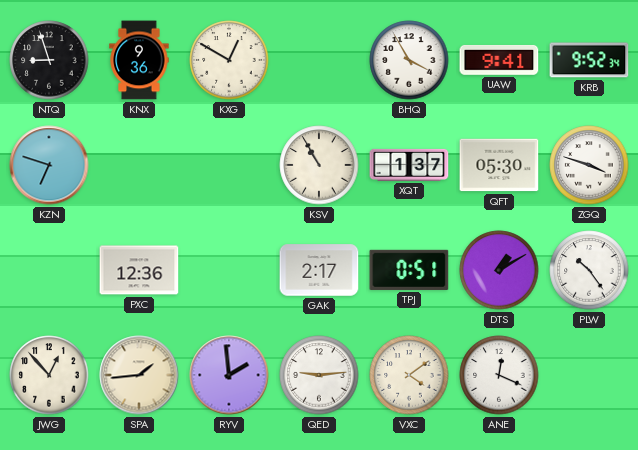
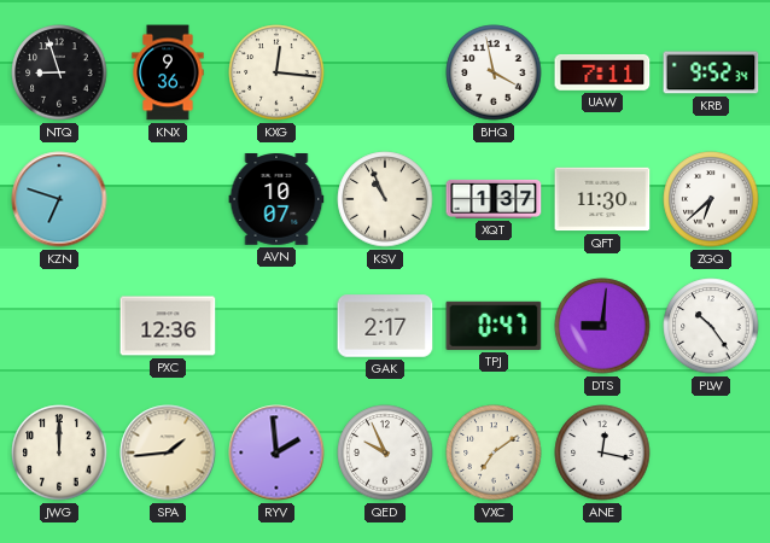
KXG: 12:50 -> 12:16
BHQ: 3:55 -> 3:58
UAW: 9:41 -> 7:11
AVN: none -> 10:07
KSV: 10:55 -> 10:56
QFT: 05:30 -> 11:30
ZGQ: 3:48 -> 6:38
TPJ: 0:51 -> 0:47
DTS: 1:10 -> 9:01
JWG: 12:53 -> 12:00
QED: 9:14 -> 9:56
VXC: 4:09 -> 7:09
ANE: 12:19 -> 12:17
